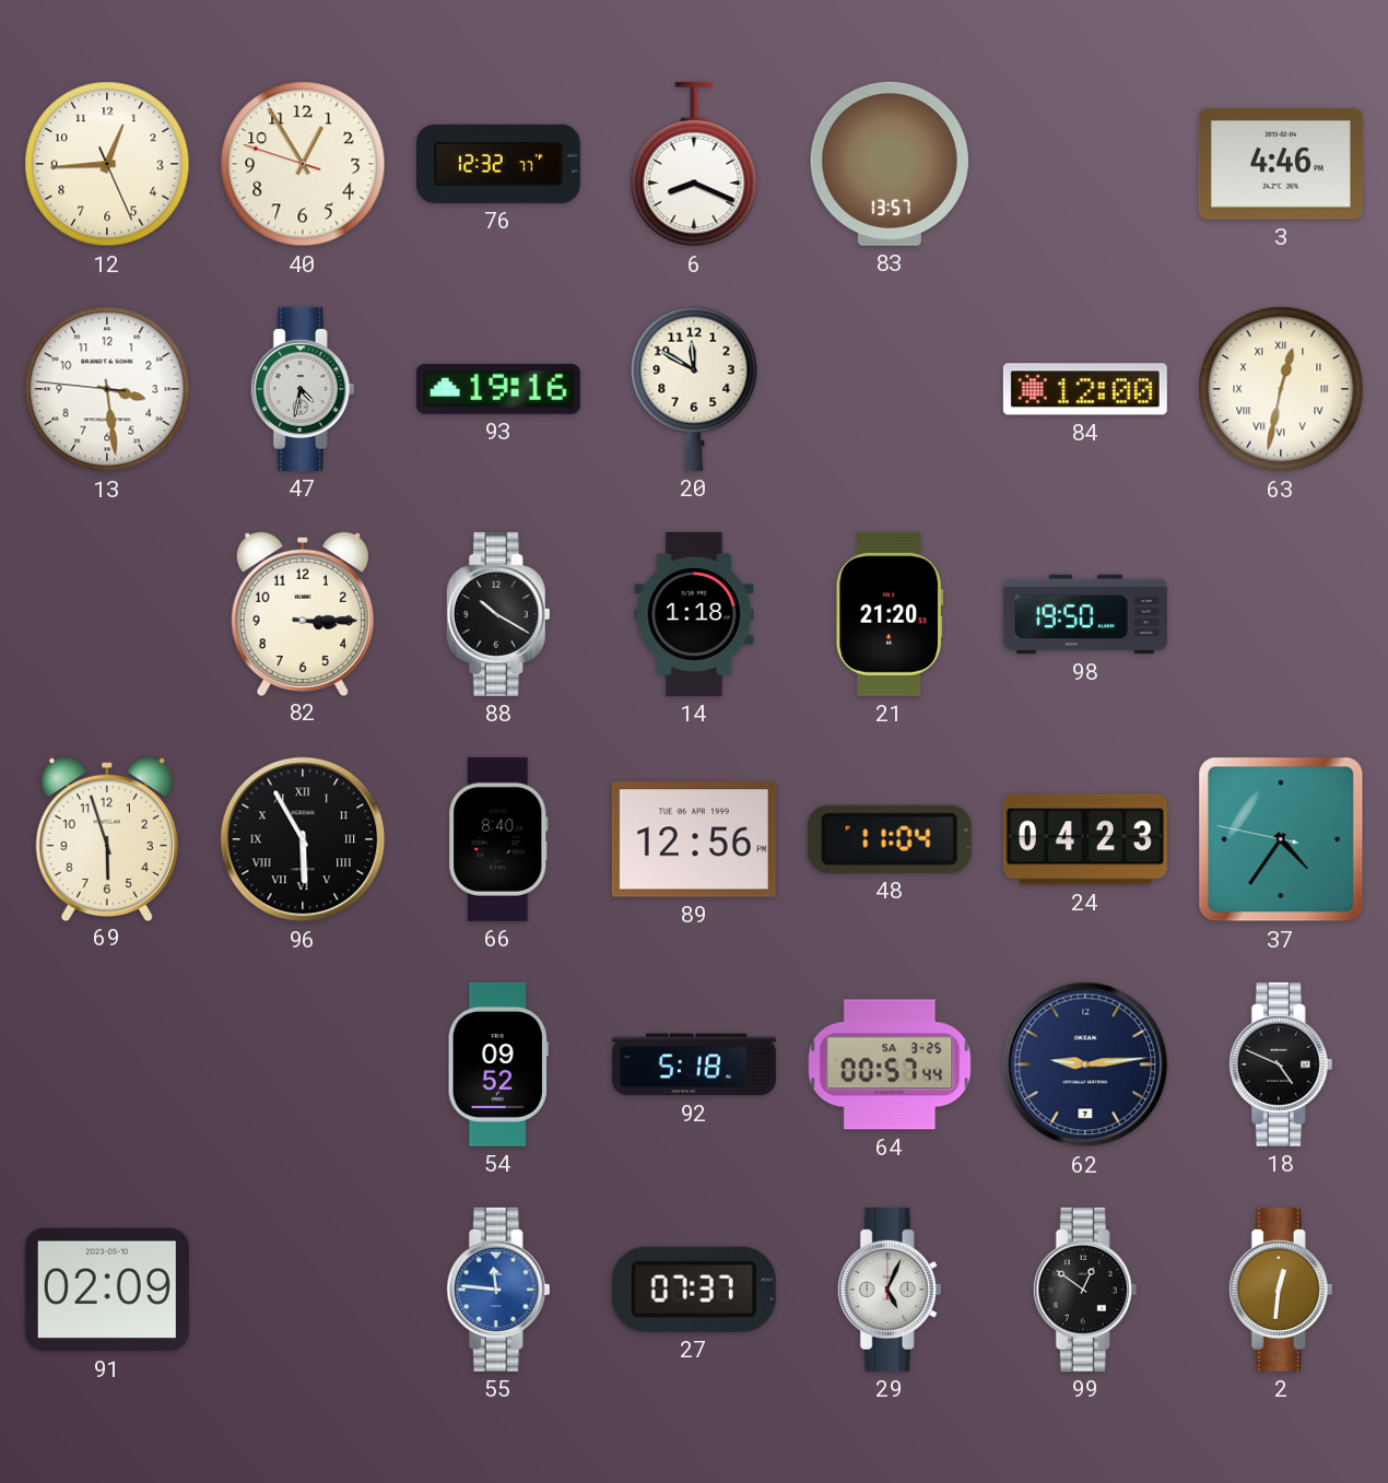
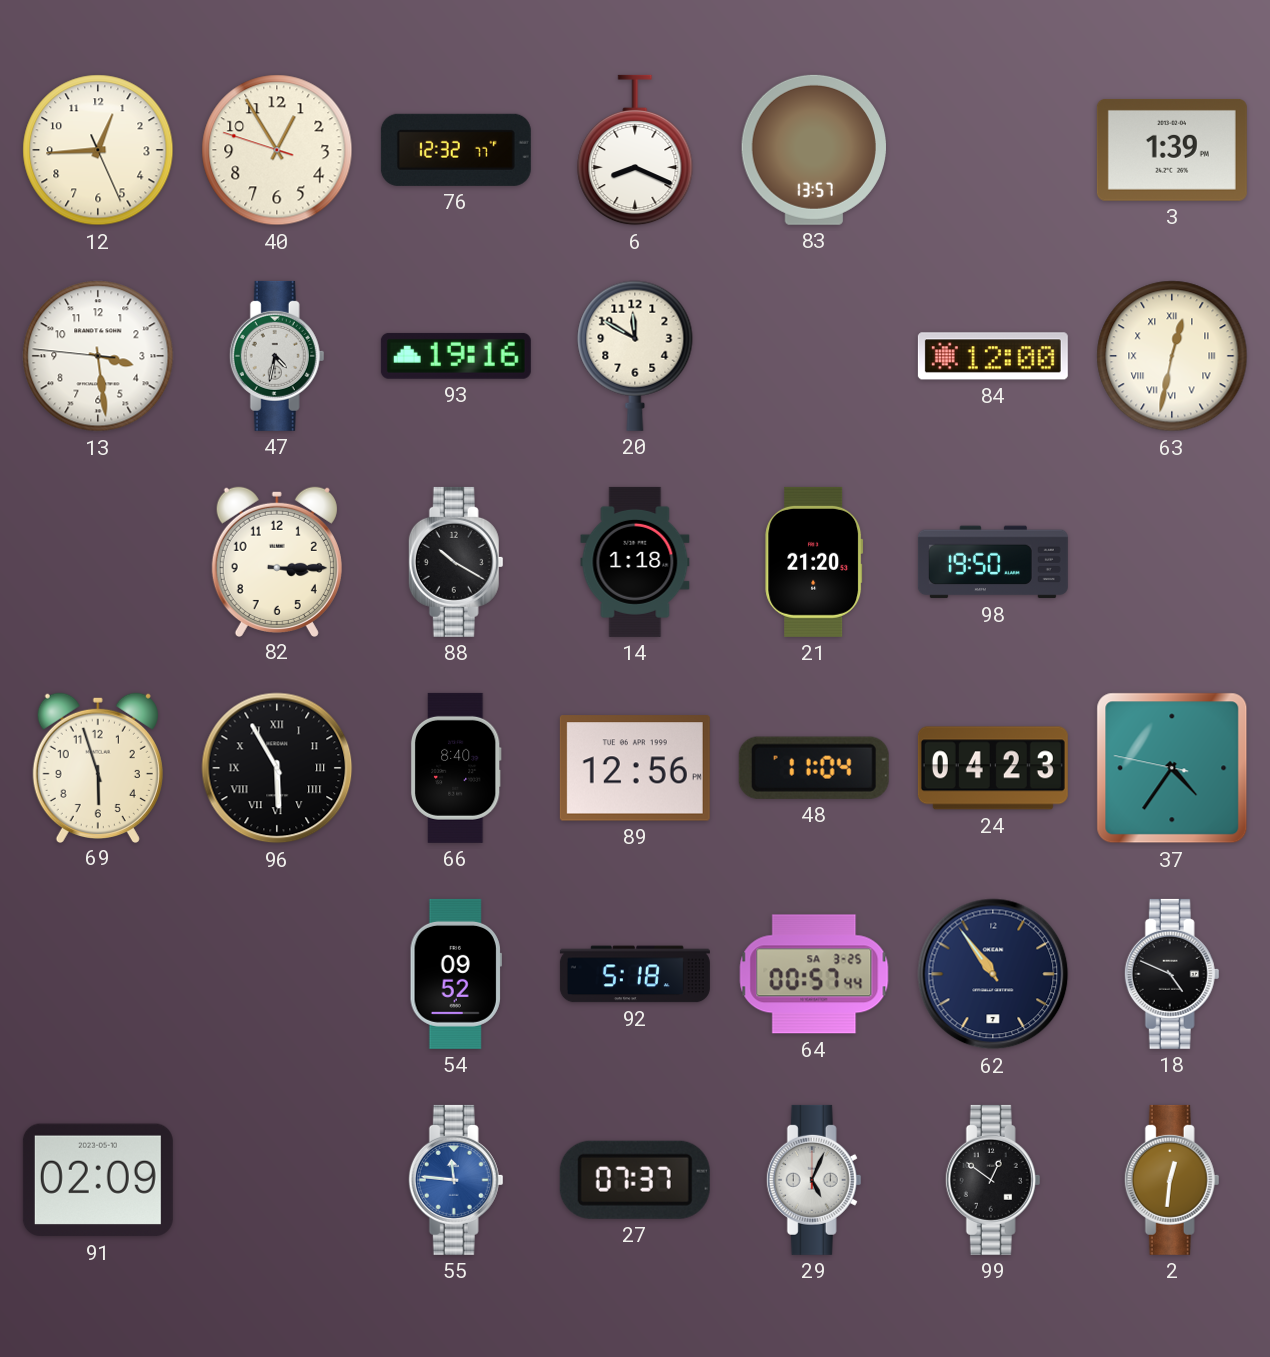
3: 4:46 -> 1:39
62: 9:14 -> 10:54
